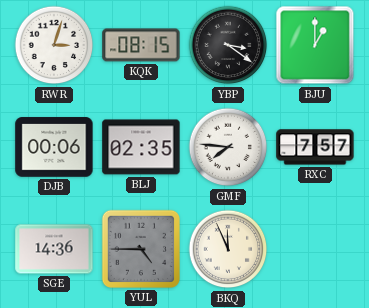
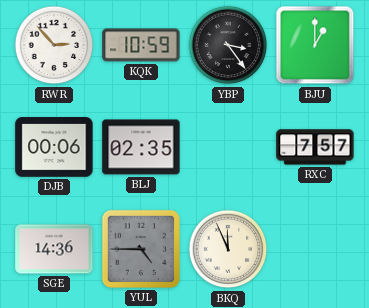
RWR: 3:03 -> 2:53
KQK: 08:15 -> 10:59
YBP: 3:21 -> 3:24
GMF: 7:46 -> none
